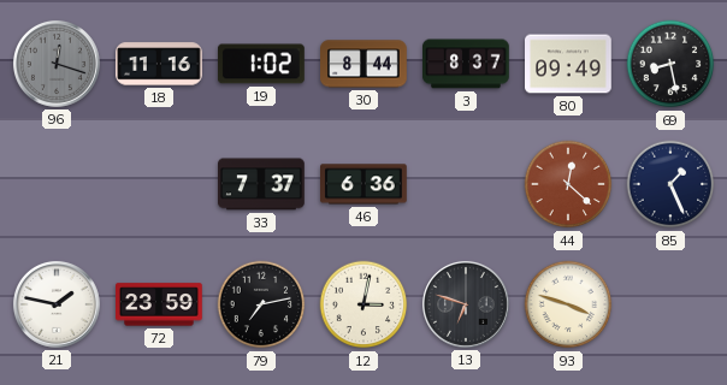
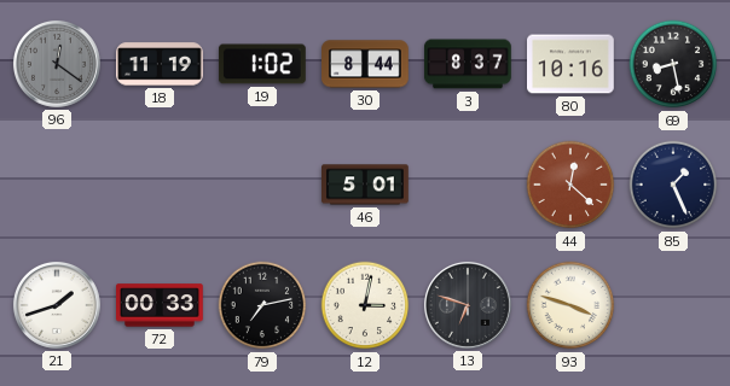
96: 12:18 -> 12:21
18: 11:16 -> 11:19
80: 09:49 -> 10:16
33: 7:37 -> none
46: 6:36 -> 5:01
21: 1:47 -> 1:42
72: 23:59 -> 00:33
